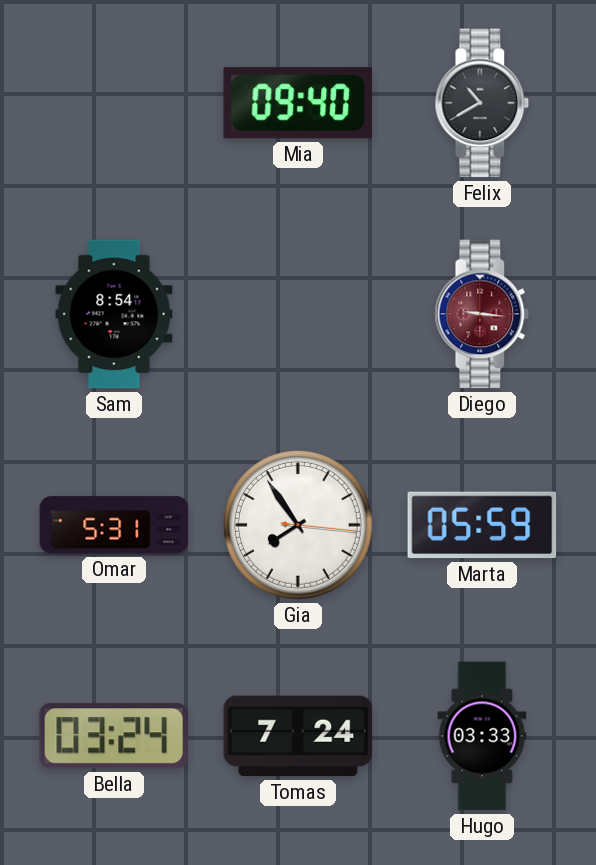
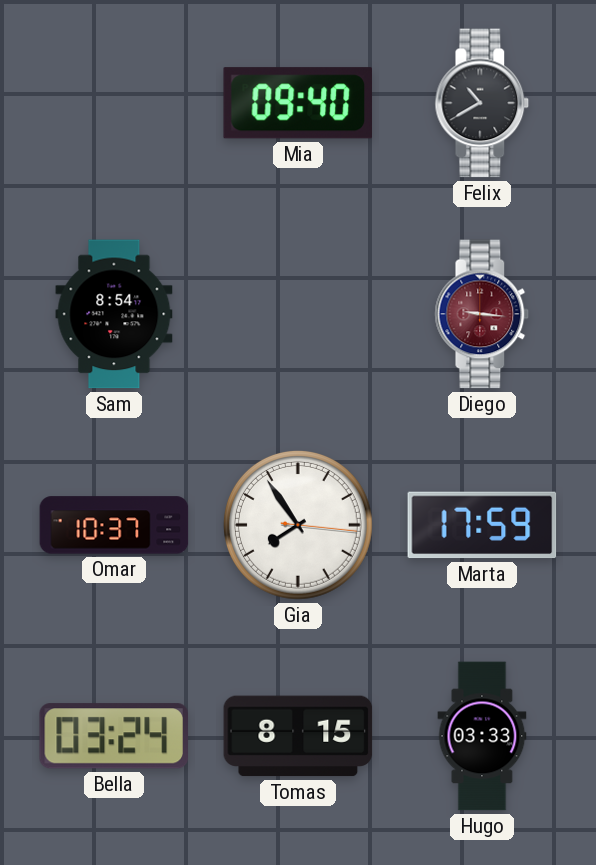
Omar: 5:31 -> 10:37
Marta: 05:59 -> 17:59
Tomas: 7:24 -> 8:15
